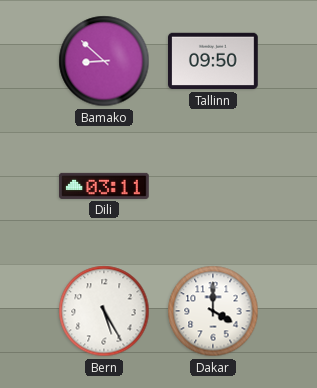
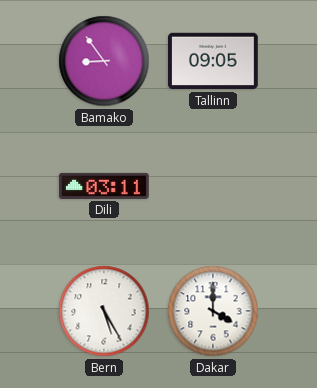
Bamako: 8:52 -> 8:54
Tallinn: 09:50 -> 09:05
